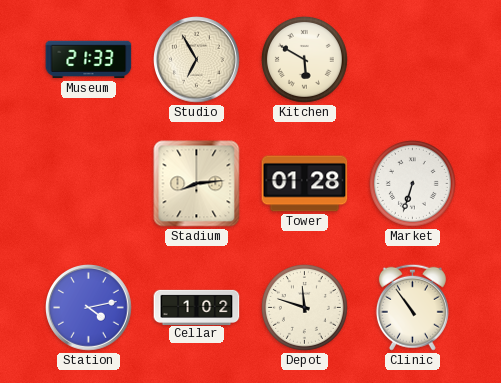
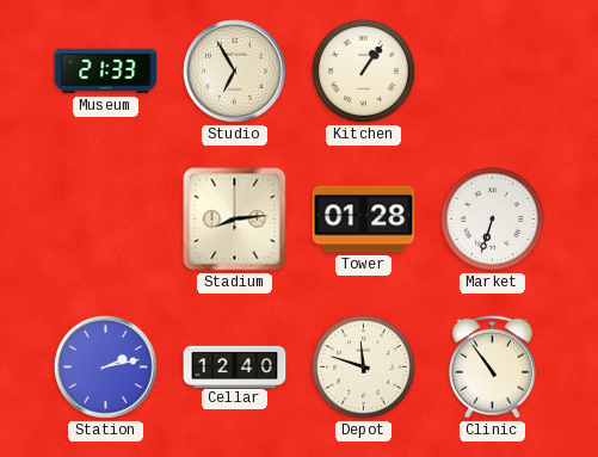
Kitchen: 5:50 -> 1:06
Station: 4:13 -> 2:13
Cellar: 1:02 -> 12:40
